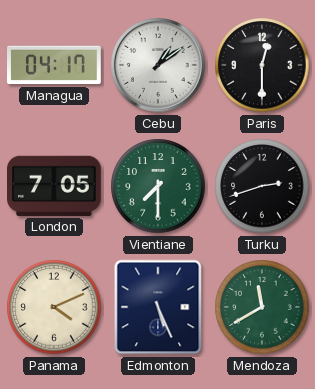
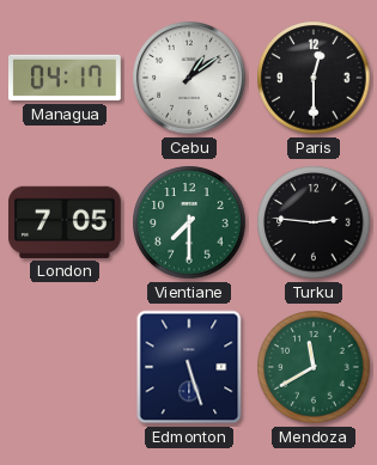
Turku: 2:42 -> 2:46
Panama: 4:11 -> none
Edmonton: 5:26 -> 5:27
